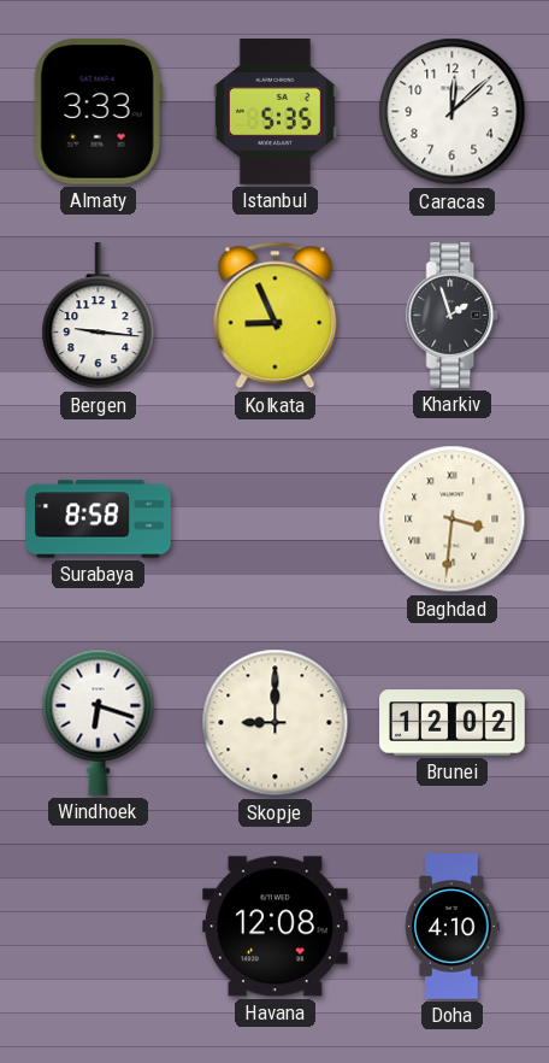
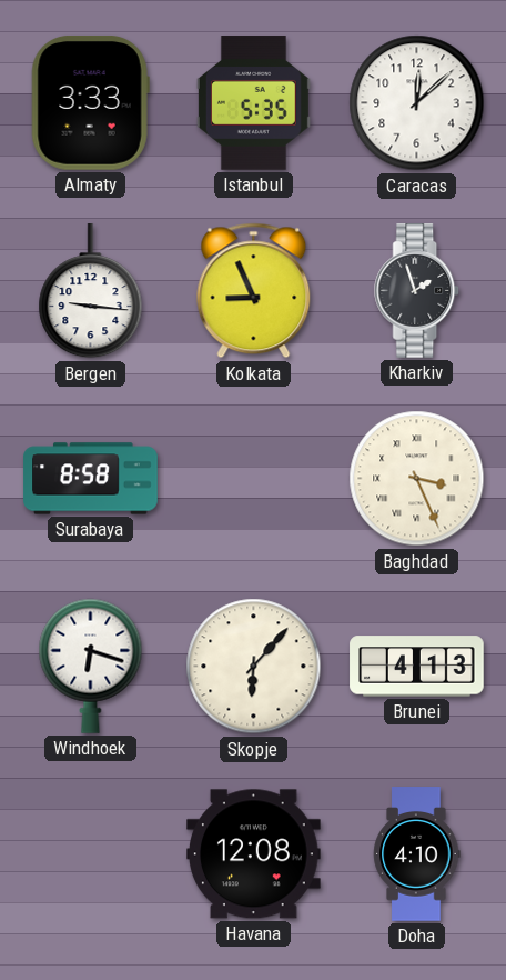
Baghdad: 3:31 -> 3:26
Skopje: 9:00 -> 6:07
Brunei: 12:02 -> 4:13
